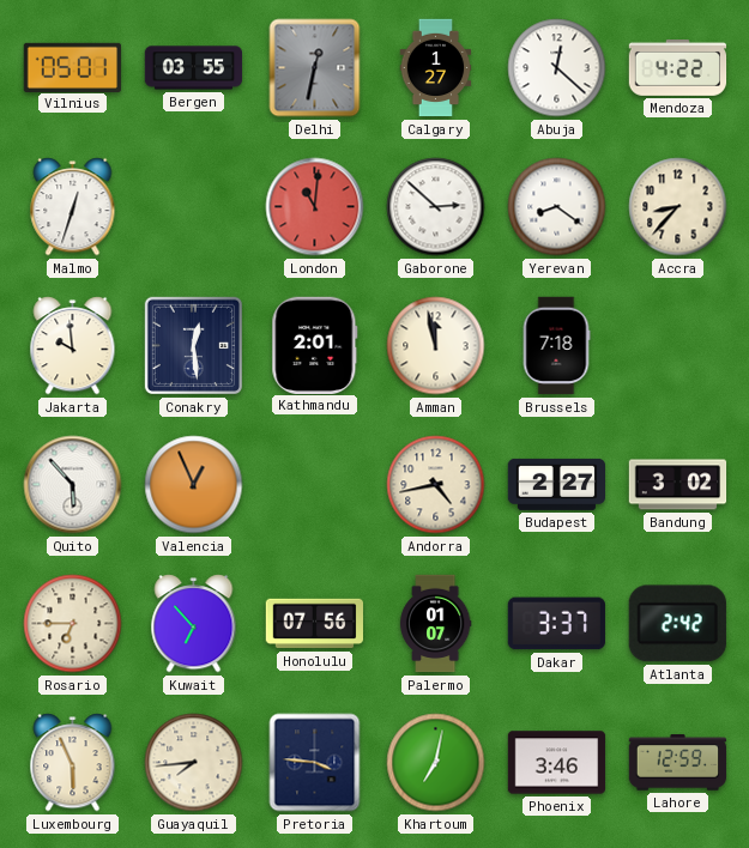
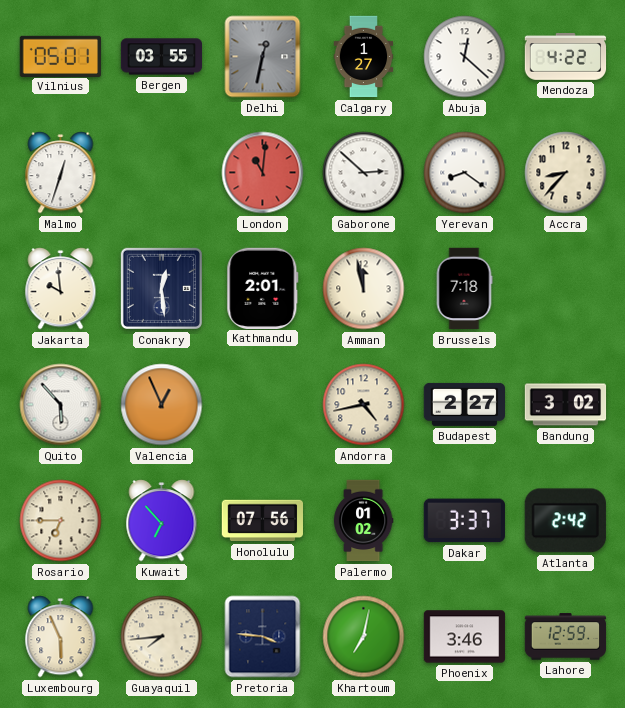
Palermo: 01:07 -> 01:02
